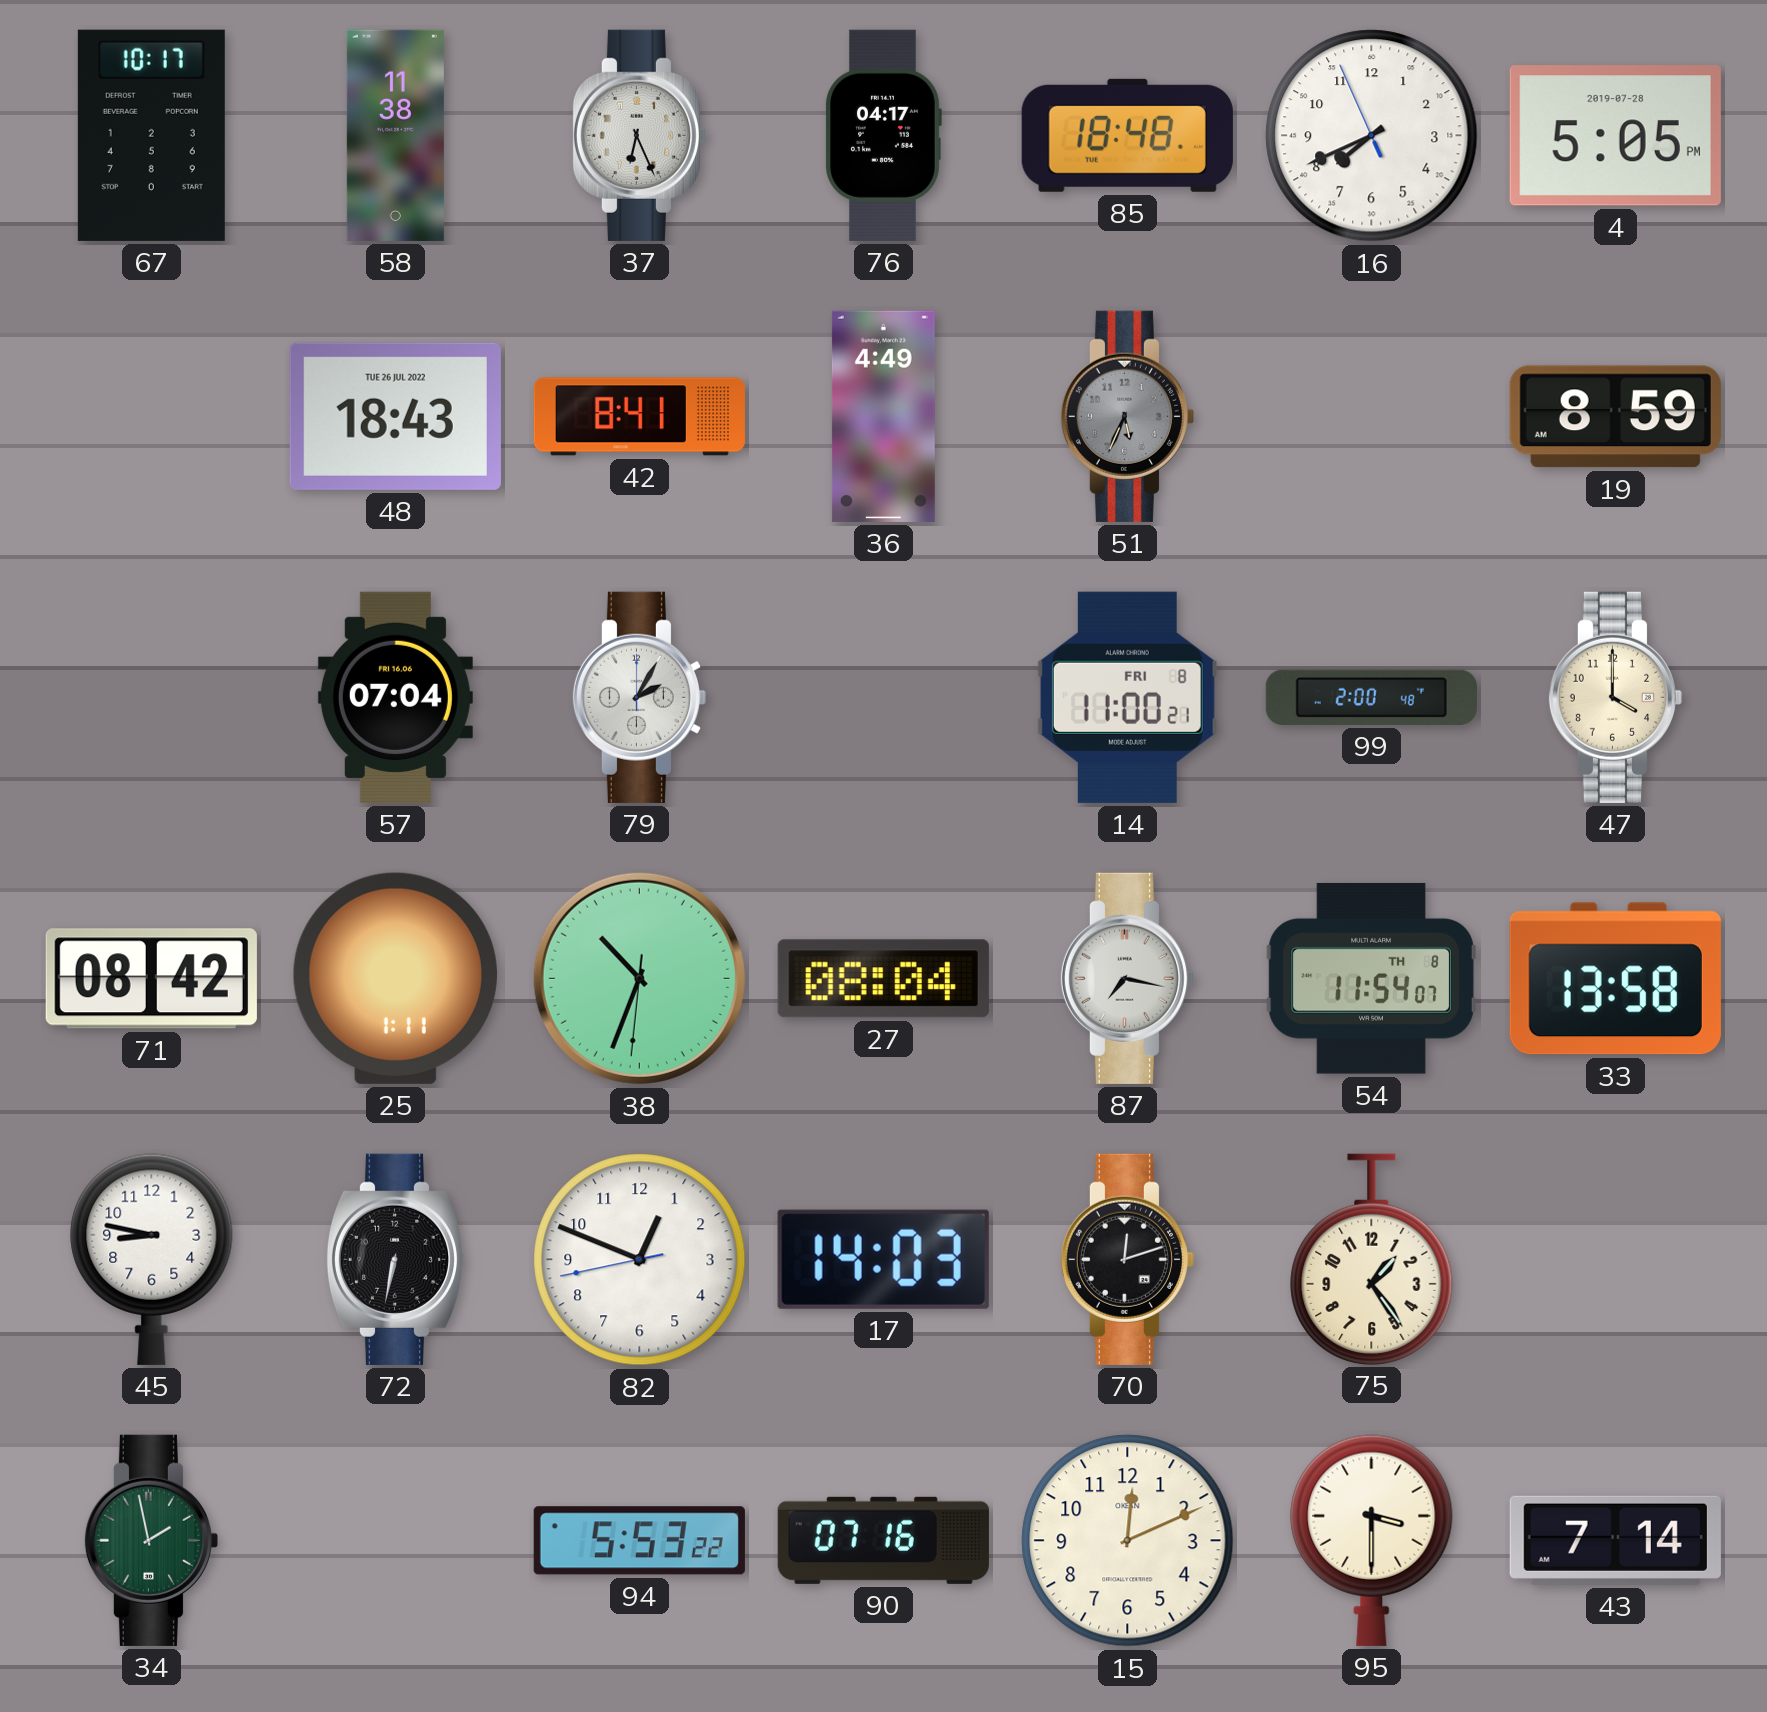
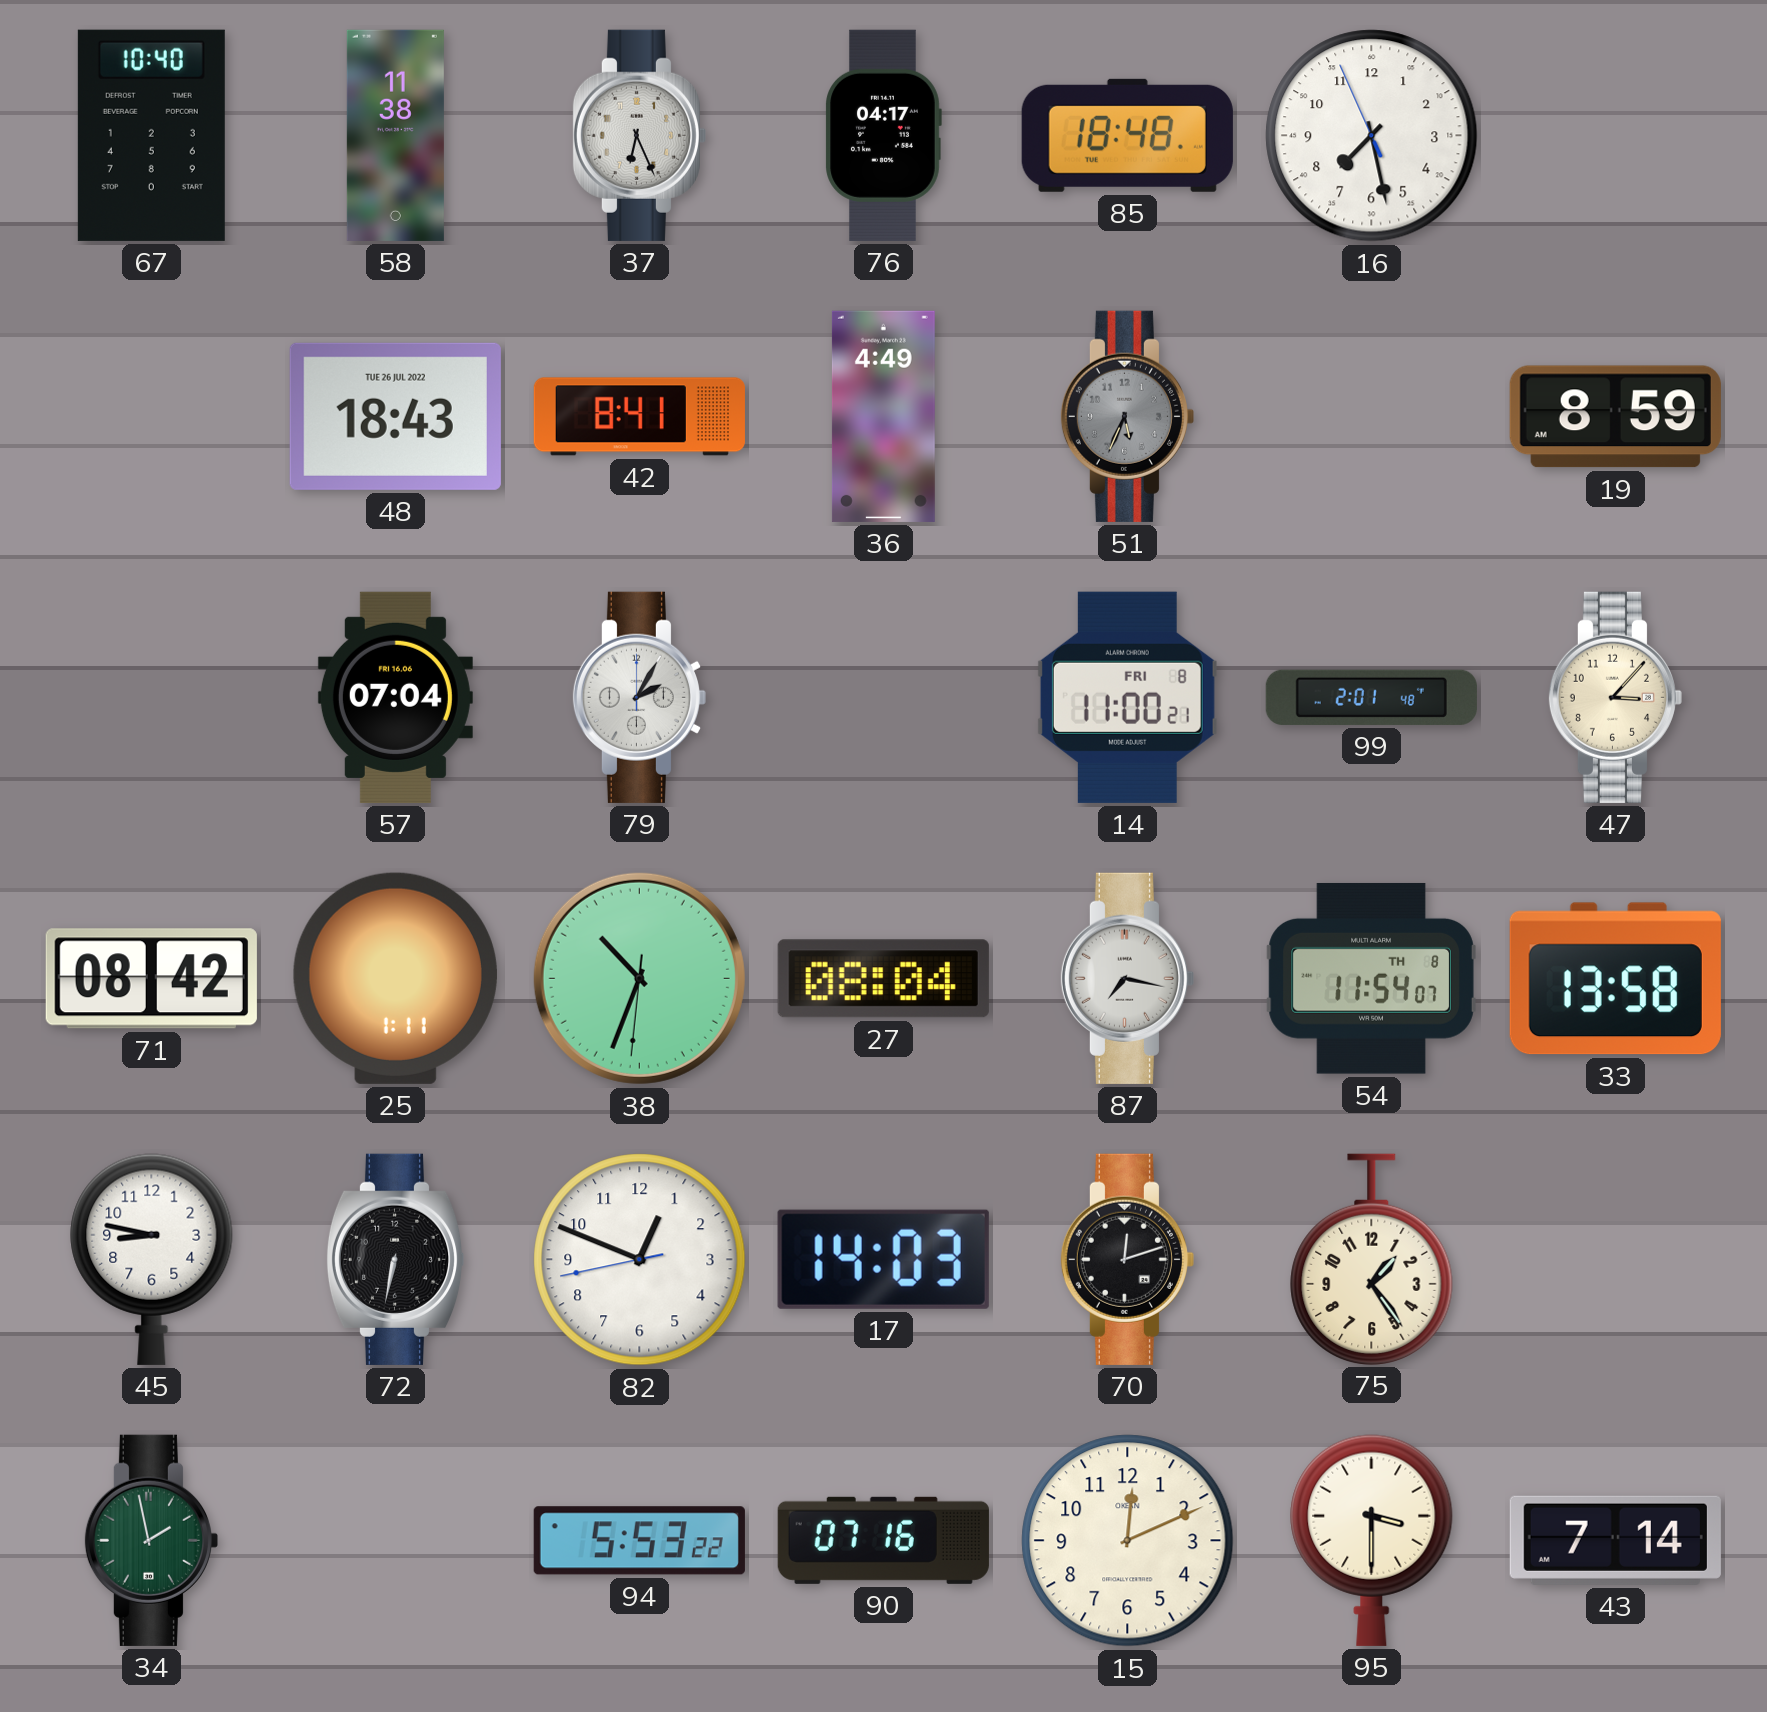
67: 10:17 -> 10:40
16: 7:40 -> 7:27
4: 5:05 -> none
99: 2:00 -> 2:01
47: 4:00 -> 3:07
